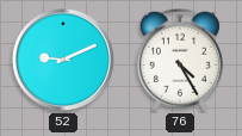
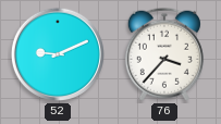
76: 4:25 -> 3:37
